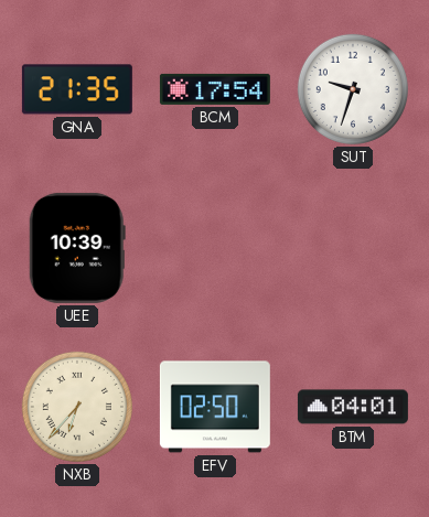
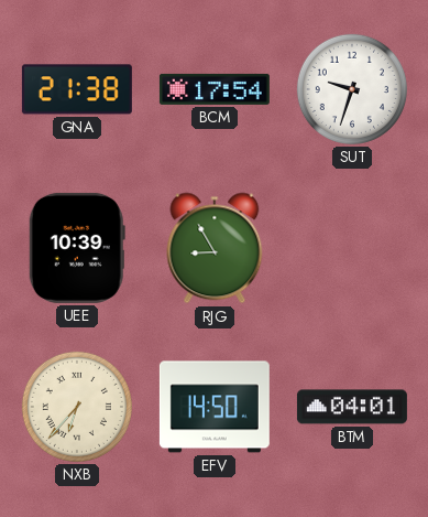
GNA: 21:35 -> 21:38
RJG: none -> 8:55
EFV: 02:50 -> 14:50
